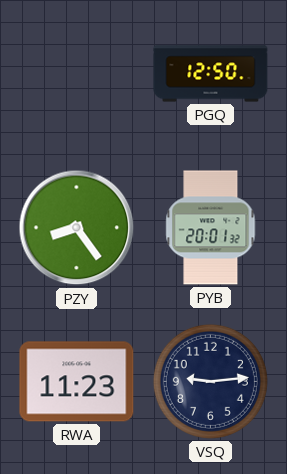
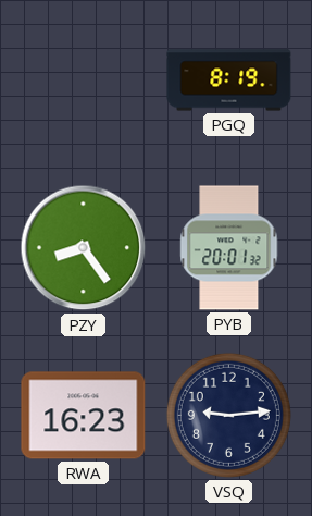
PGQ: 12:50 -> 8:19
RWA: 11:23 -> 16:23
